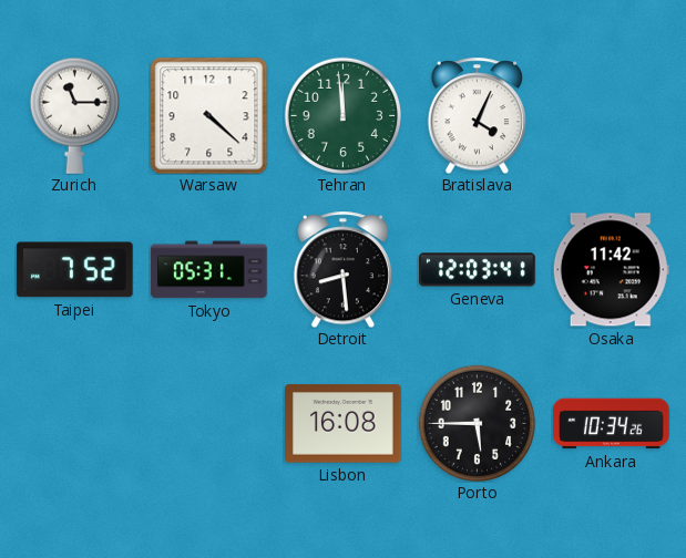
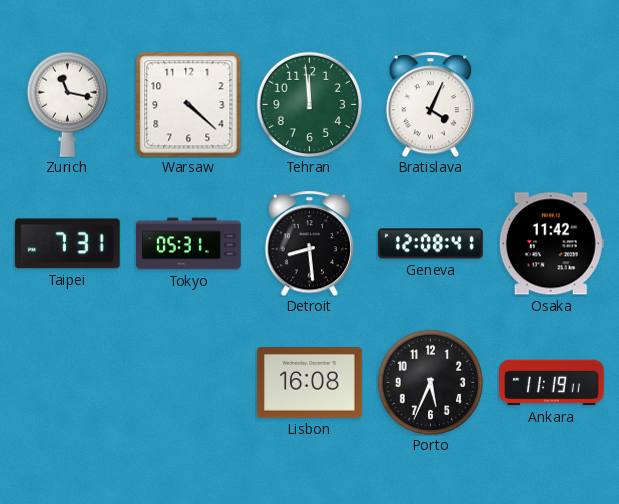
Zurich: 11:15 -> 11:17
Taipei: 7:52 -> 7:31
Geneva: 12:03 -> 12:08
Porto: 5:45 -> 5:34
Ankara: 10:34 -> 11:19
